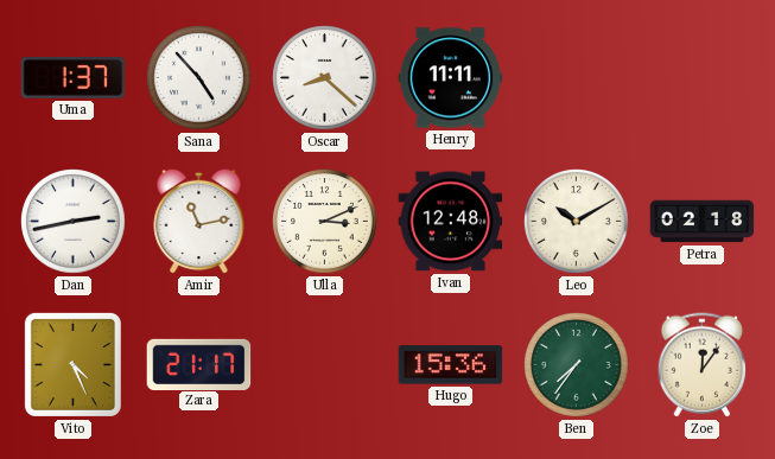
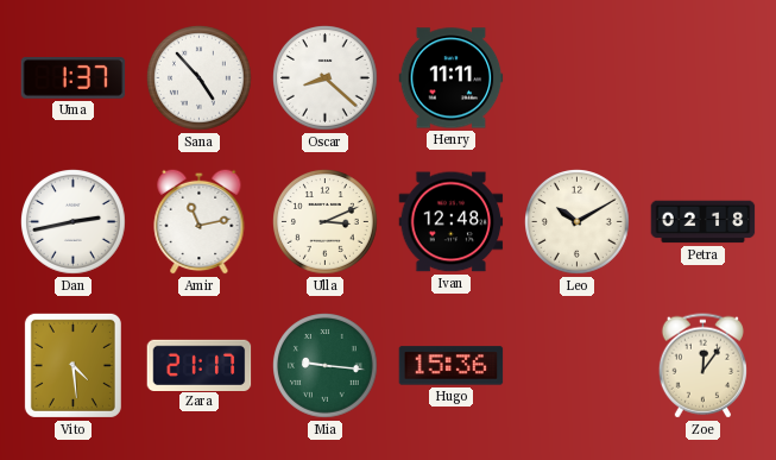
Vito: 4:26 -> 4:29
Mia: none -> 9:16
Ben: 7:36 -> none
